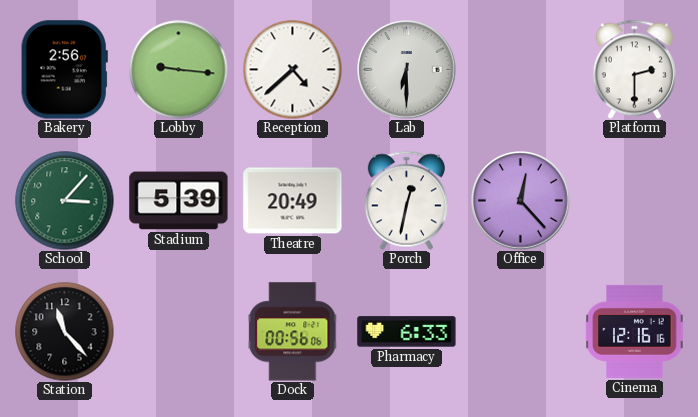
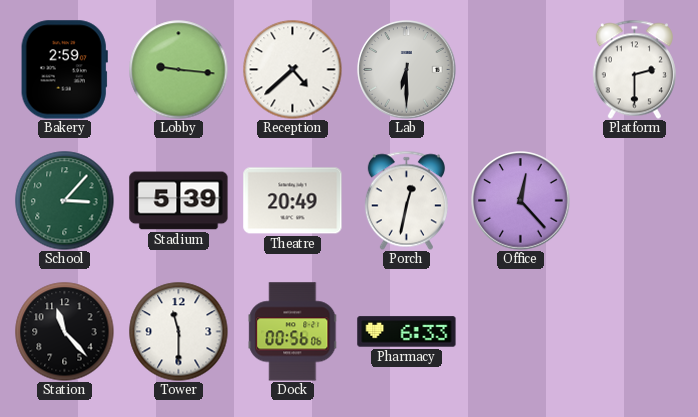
Bakery: 2:56 -> 2:59
Tower: none -> 11:30
Cinema: 12:16 -> none
